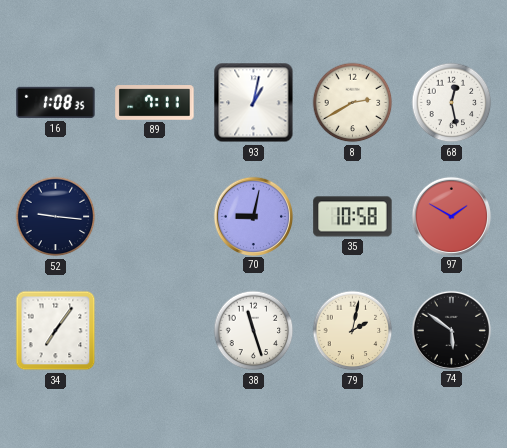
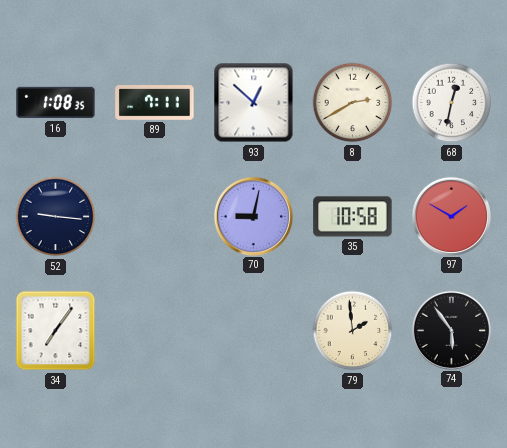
93: 1:02 -> 12:52
68: 12:28 -> 12:32
38: 11:27 -> none
79: 2:02 -> 1:59
74: 5:51 -> 5:54
